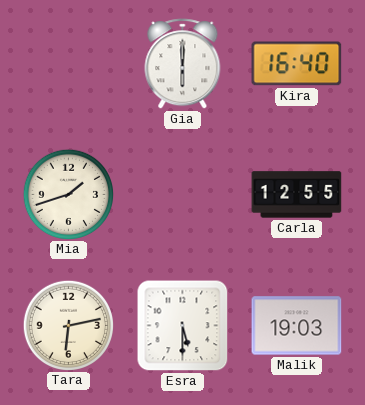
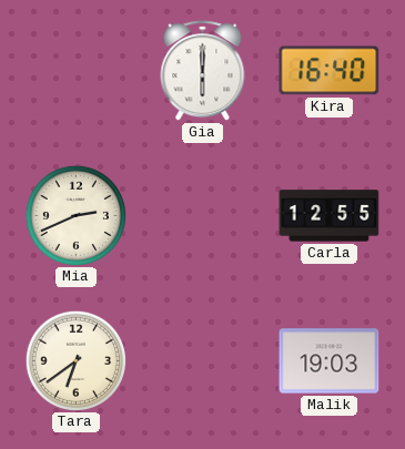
Mia: 1:42 -> 2:41
Tara: 6:13 -> 6:39
Esra: 5:30 -> none
